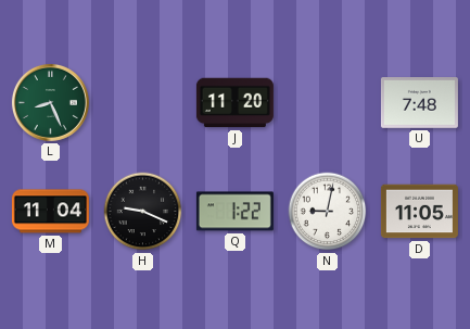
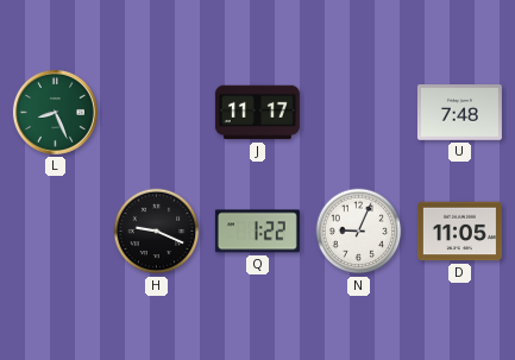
J: 11:20 -> 11:17
M: 11:04 -> none
N: 9:02 -> 9:04
